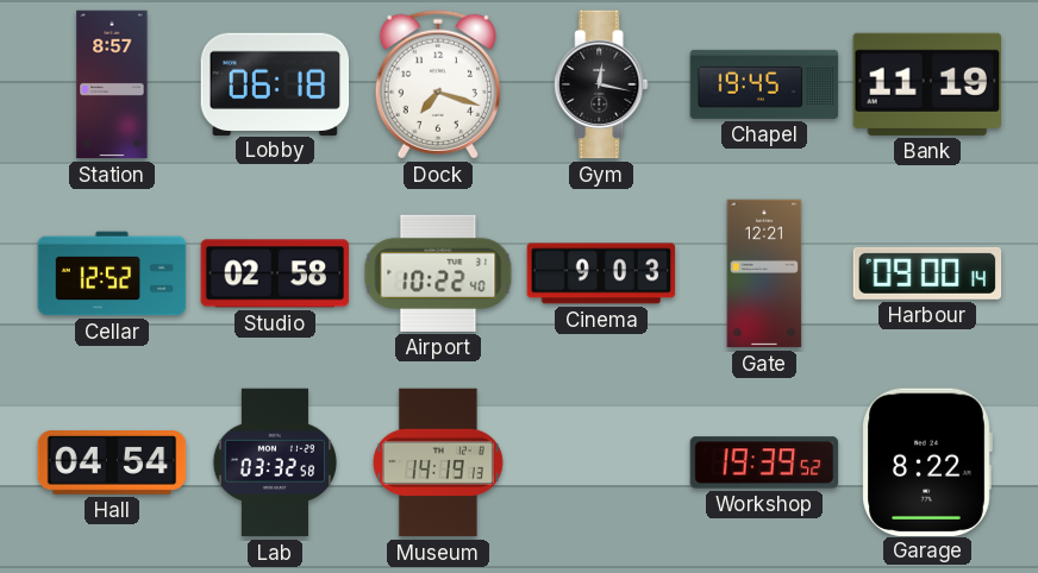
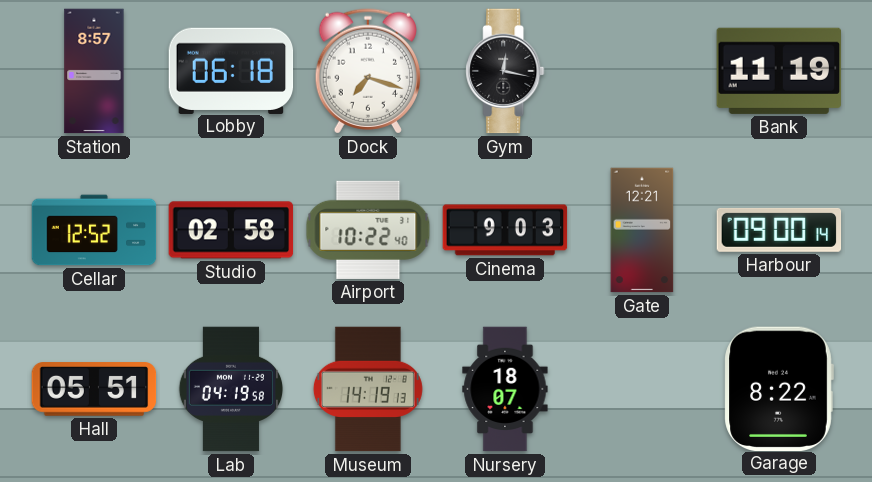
Chapel: 19:45 -> none
Hall: 04:54 -> 05:51
Lab: 03:32 -> 04:19
Nursery: none -> 18:07
Workshop: 19:39 -> none
